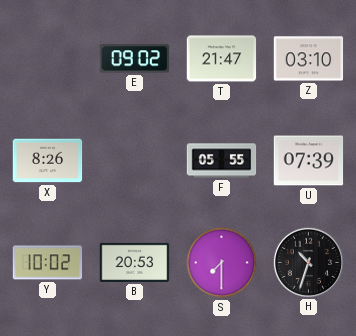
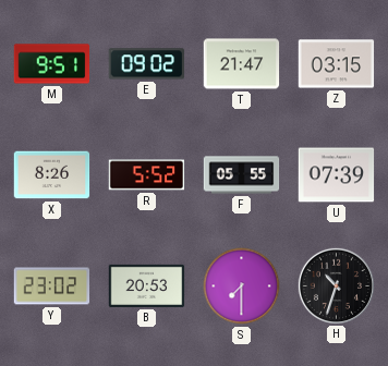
M: none -> 9:51
Z: 03:10 -> 03:15
R: none -> 5:52
Y: 10:02 -> 23:02
